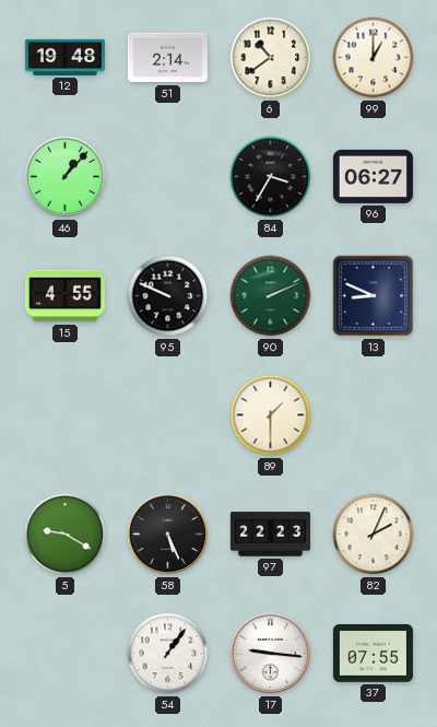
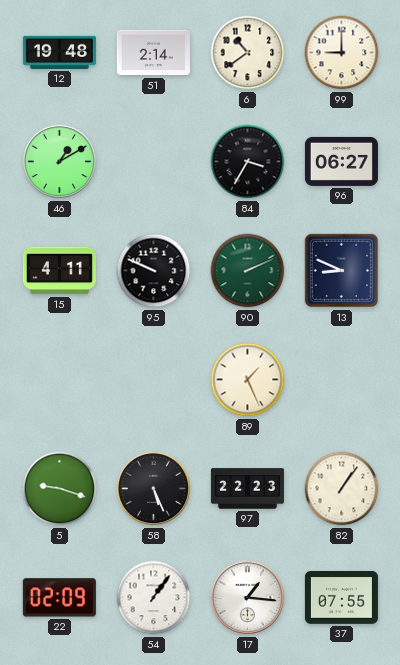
99: 1:00 -> 9:00
46: 1:07 -> 1:10
15: 4:55 -> 4:11
89: 1:30 -> 1:26
5: 9:20 -> 9:18
82: 2:04 -> 1:06
22: none -> 02:09
17: 9:16 -> 1:16
